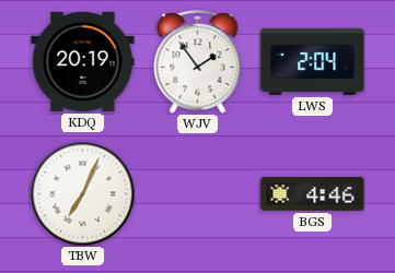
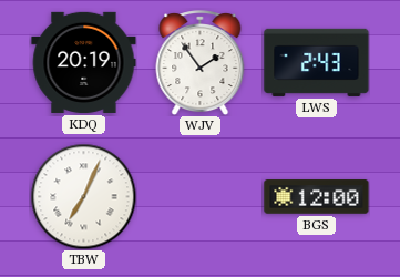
LWS: 2:04 -> 2:43
BGS: 4:46 -> 12:00
